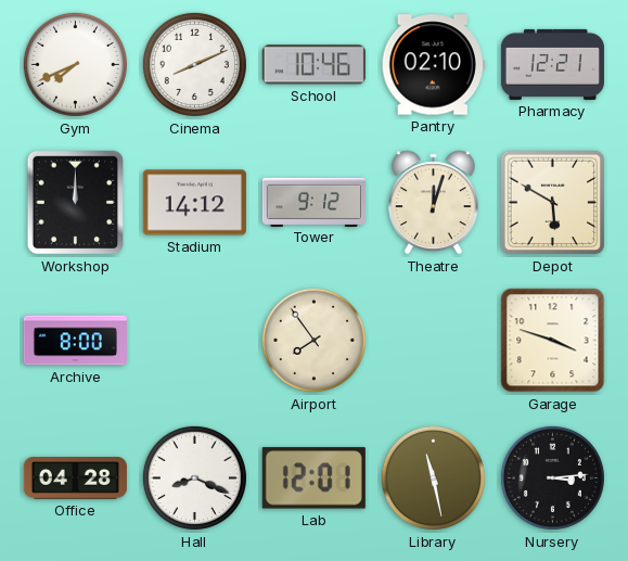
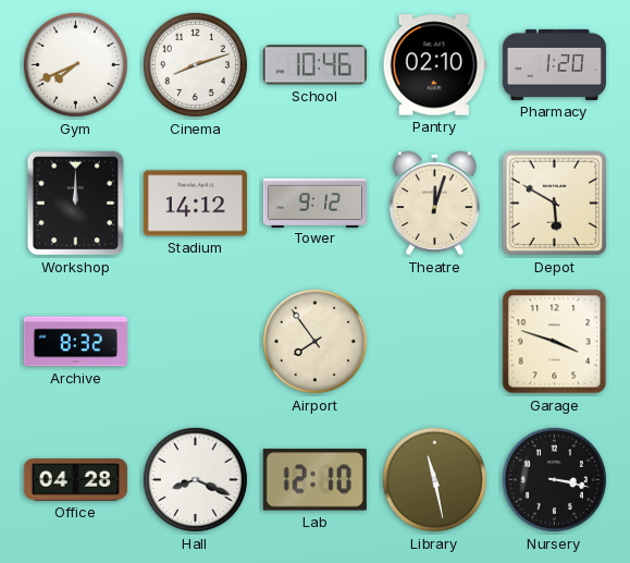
Cinema: 8:11 -> 8:12
Pharmacy: 12:21 -> 1:20
Archive: 8:00 -> 8:32
Lab: 12:01 -> 12:10
Nursery: 3:14 -> 3:17
